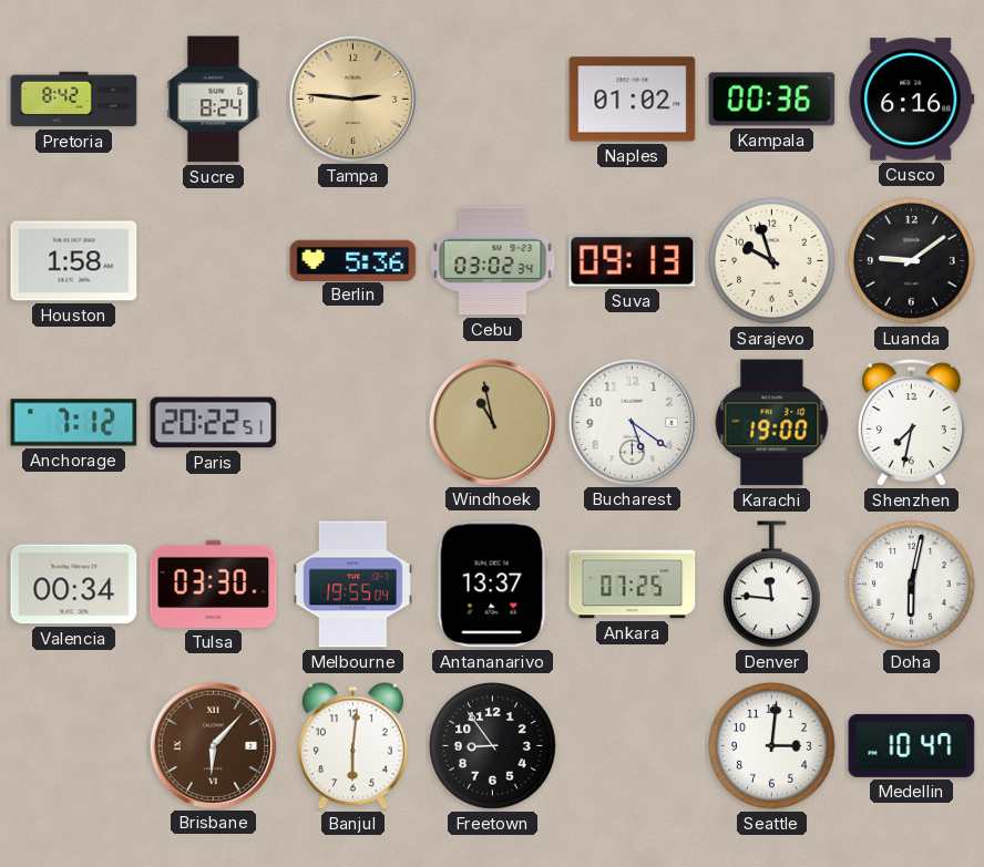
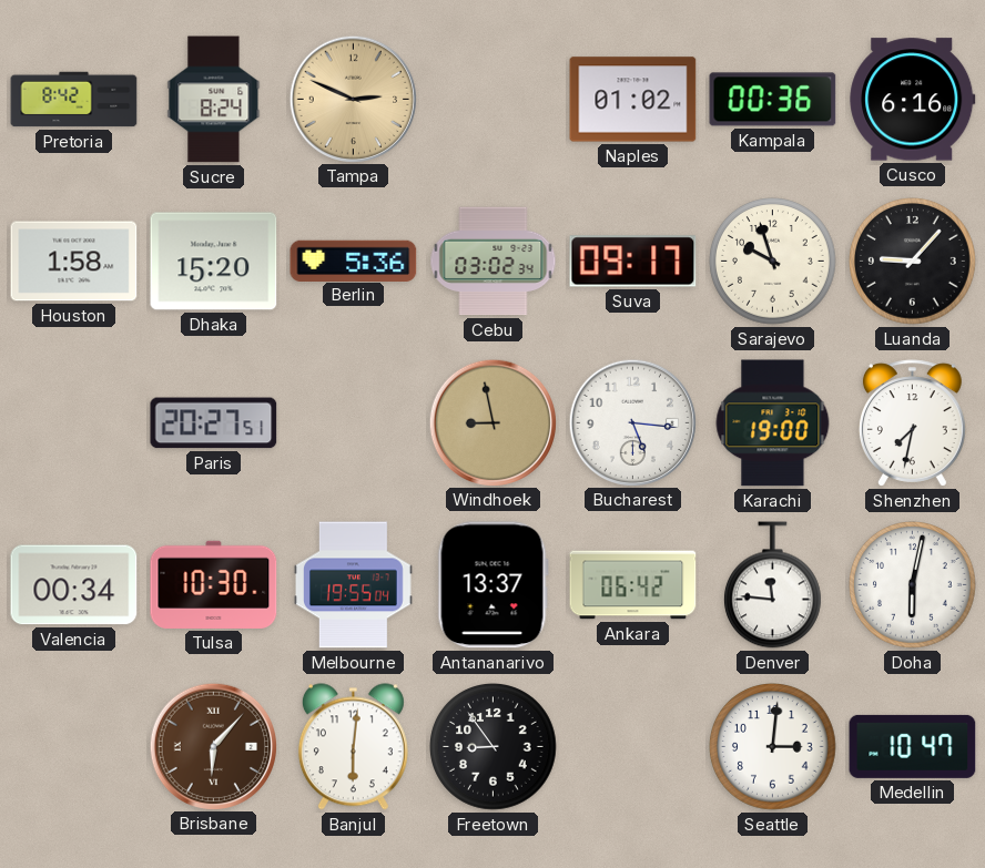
Tampa: 2:46 -> 2:49
Dhaka: none -> 15:20
Suva: 09:13 -> 09:17
Luanda: 9:09 -> 9:07
Anchorage: 7:12 -> none
Paris: 20:22 -> 20:27
Windhoek: 10:58 -> 8:58
Bucharest: 5:21 -> 5:16
Tulsa: 03:30 -> 10:30
Ankara: 07:25 -> 06:42
